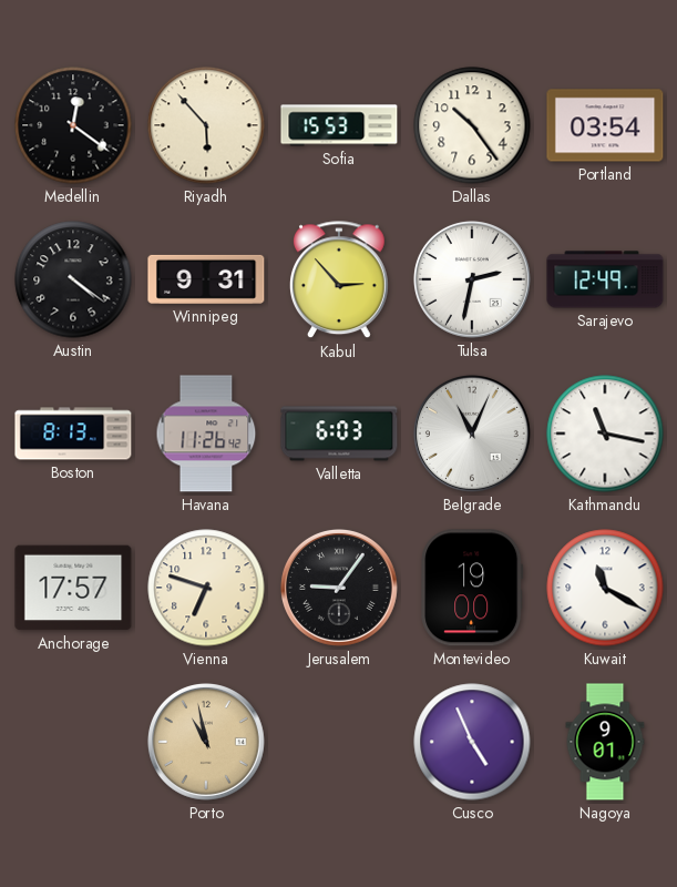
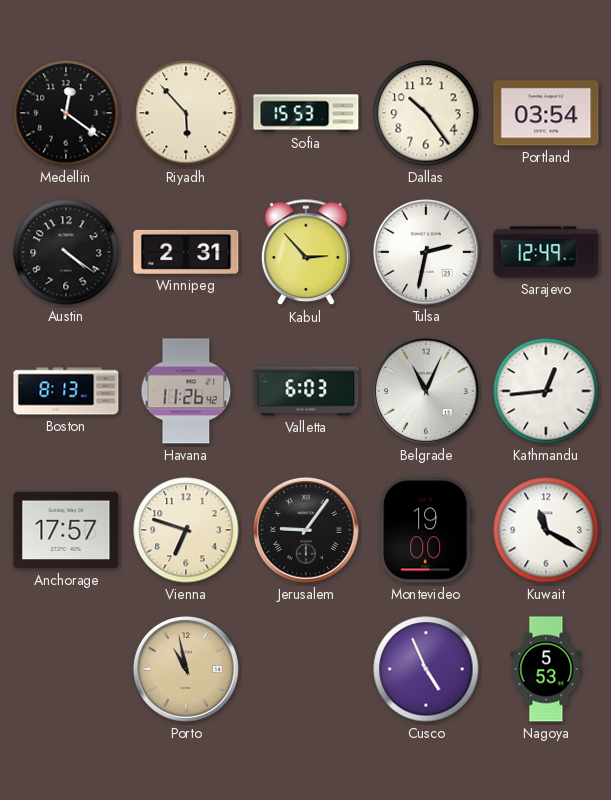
Winnipeg: 9:31 -> 2:31
Kathmandu: 11:17 -> 12:44
Nagoya: 9:01 -> 5:53
